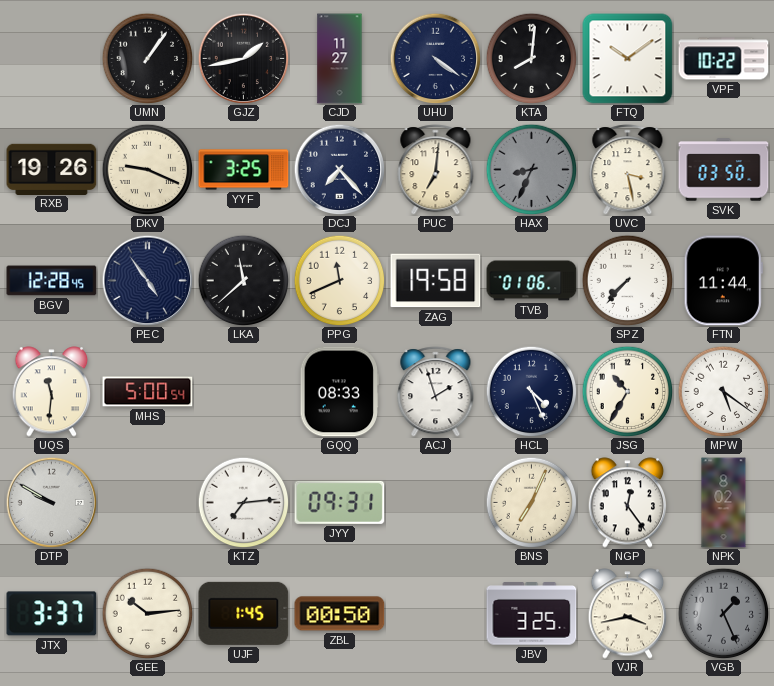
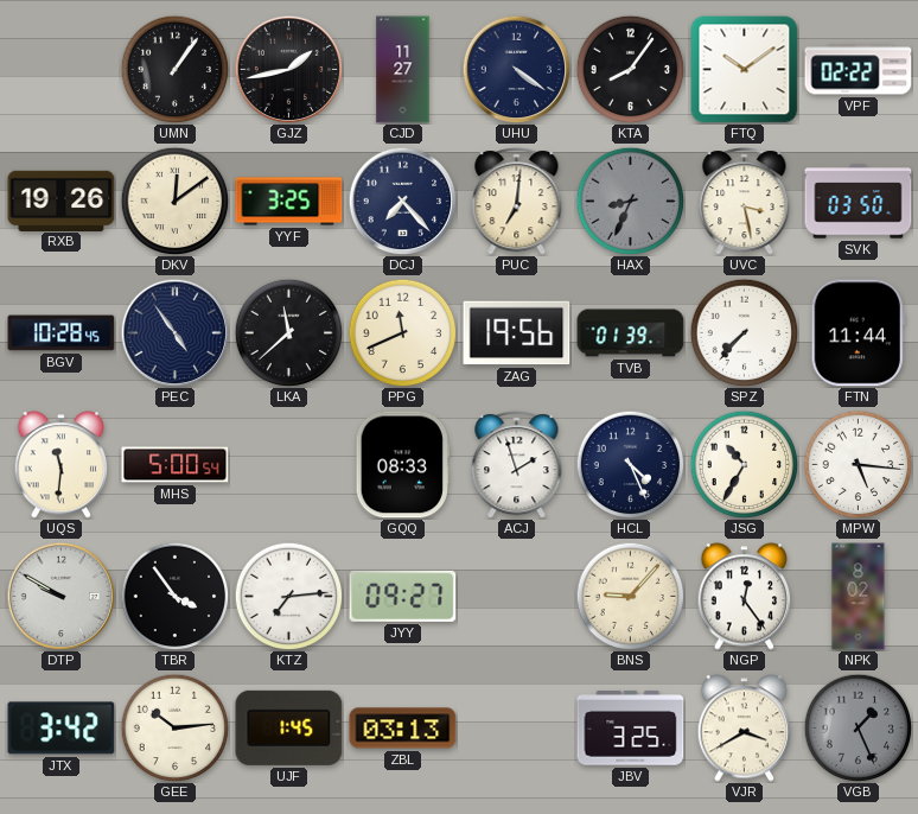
KTA: 8:01 -> 8:06
VPF: 10:22 -> 02:22
DKV: 9:19 -> 12:09
BGV: 12:28 -> 10:28
ZAG: 19:58 -> 19:56
TVB: 01:06 -> 01:39
MPW: 5:21 -> 5:16
TBR: none -> 3:54
JYY: 09:31 -> 09:27
BNS: 7:04 -> 9:07
JTX: 3:37 -> 3:42
ZBL: 00:50 -> 03:13
VJR: 3:43 -> 3:40
